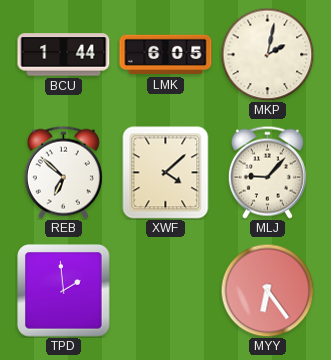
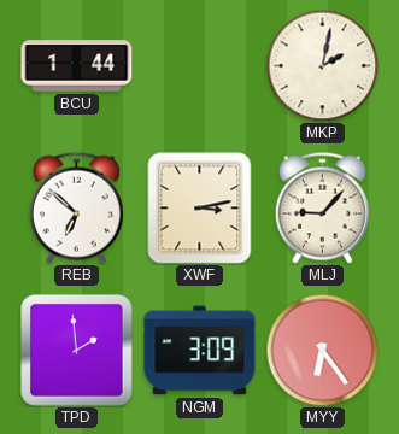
LMK: 6:05 -> none
XWF: 4:08 -> 3:13
NGM: none -> 3:09
